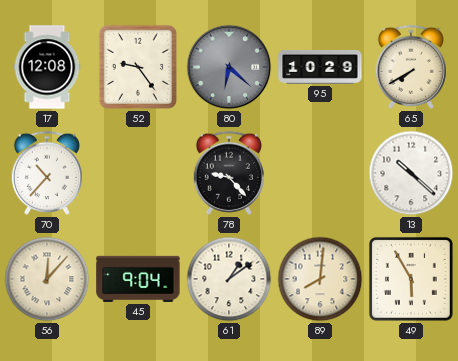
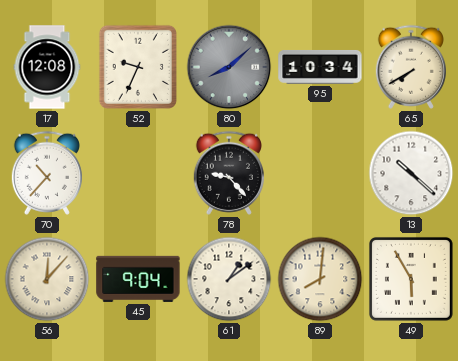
52: 9:24 -> 9:34
80: 6:22 -> 8:08
95: 10:29 -> 10:34
